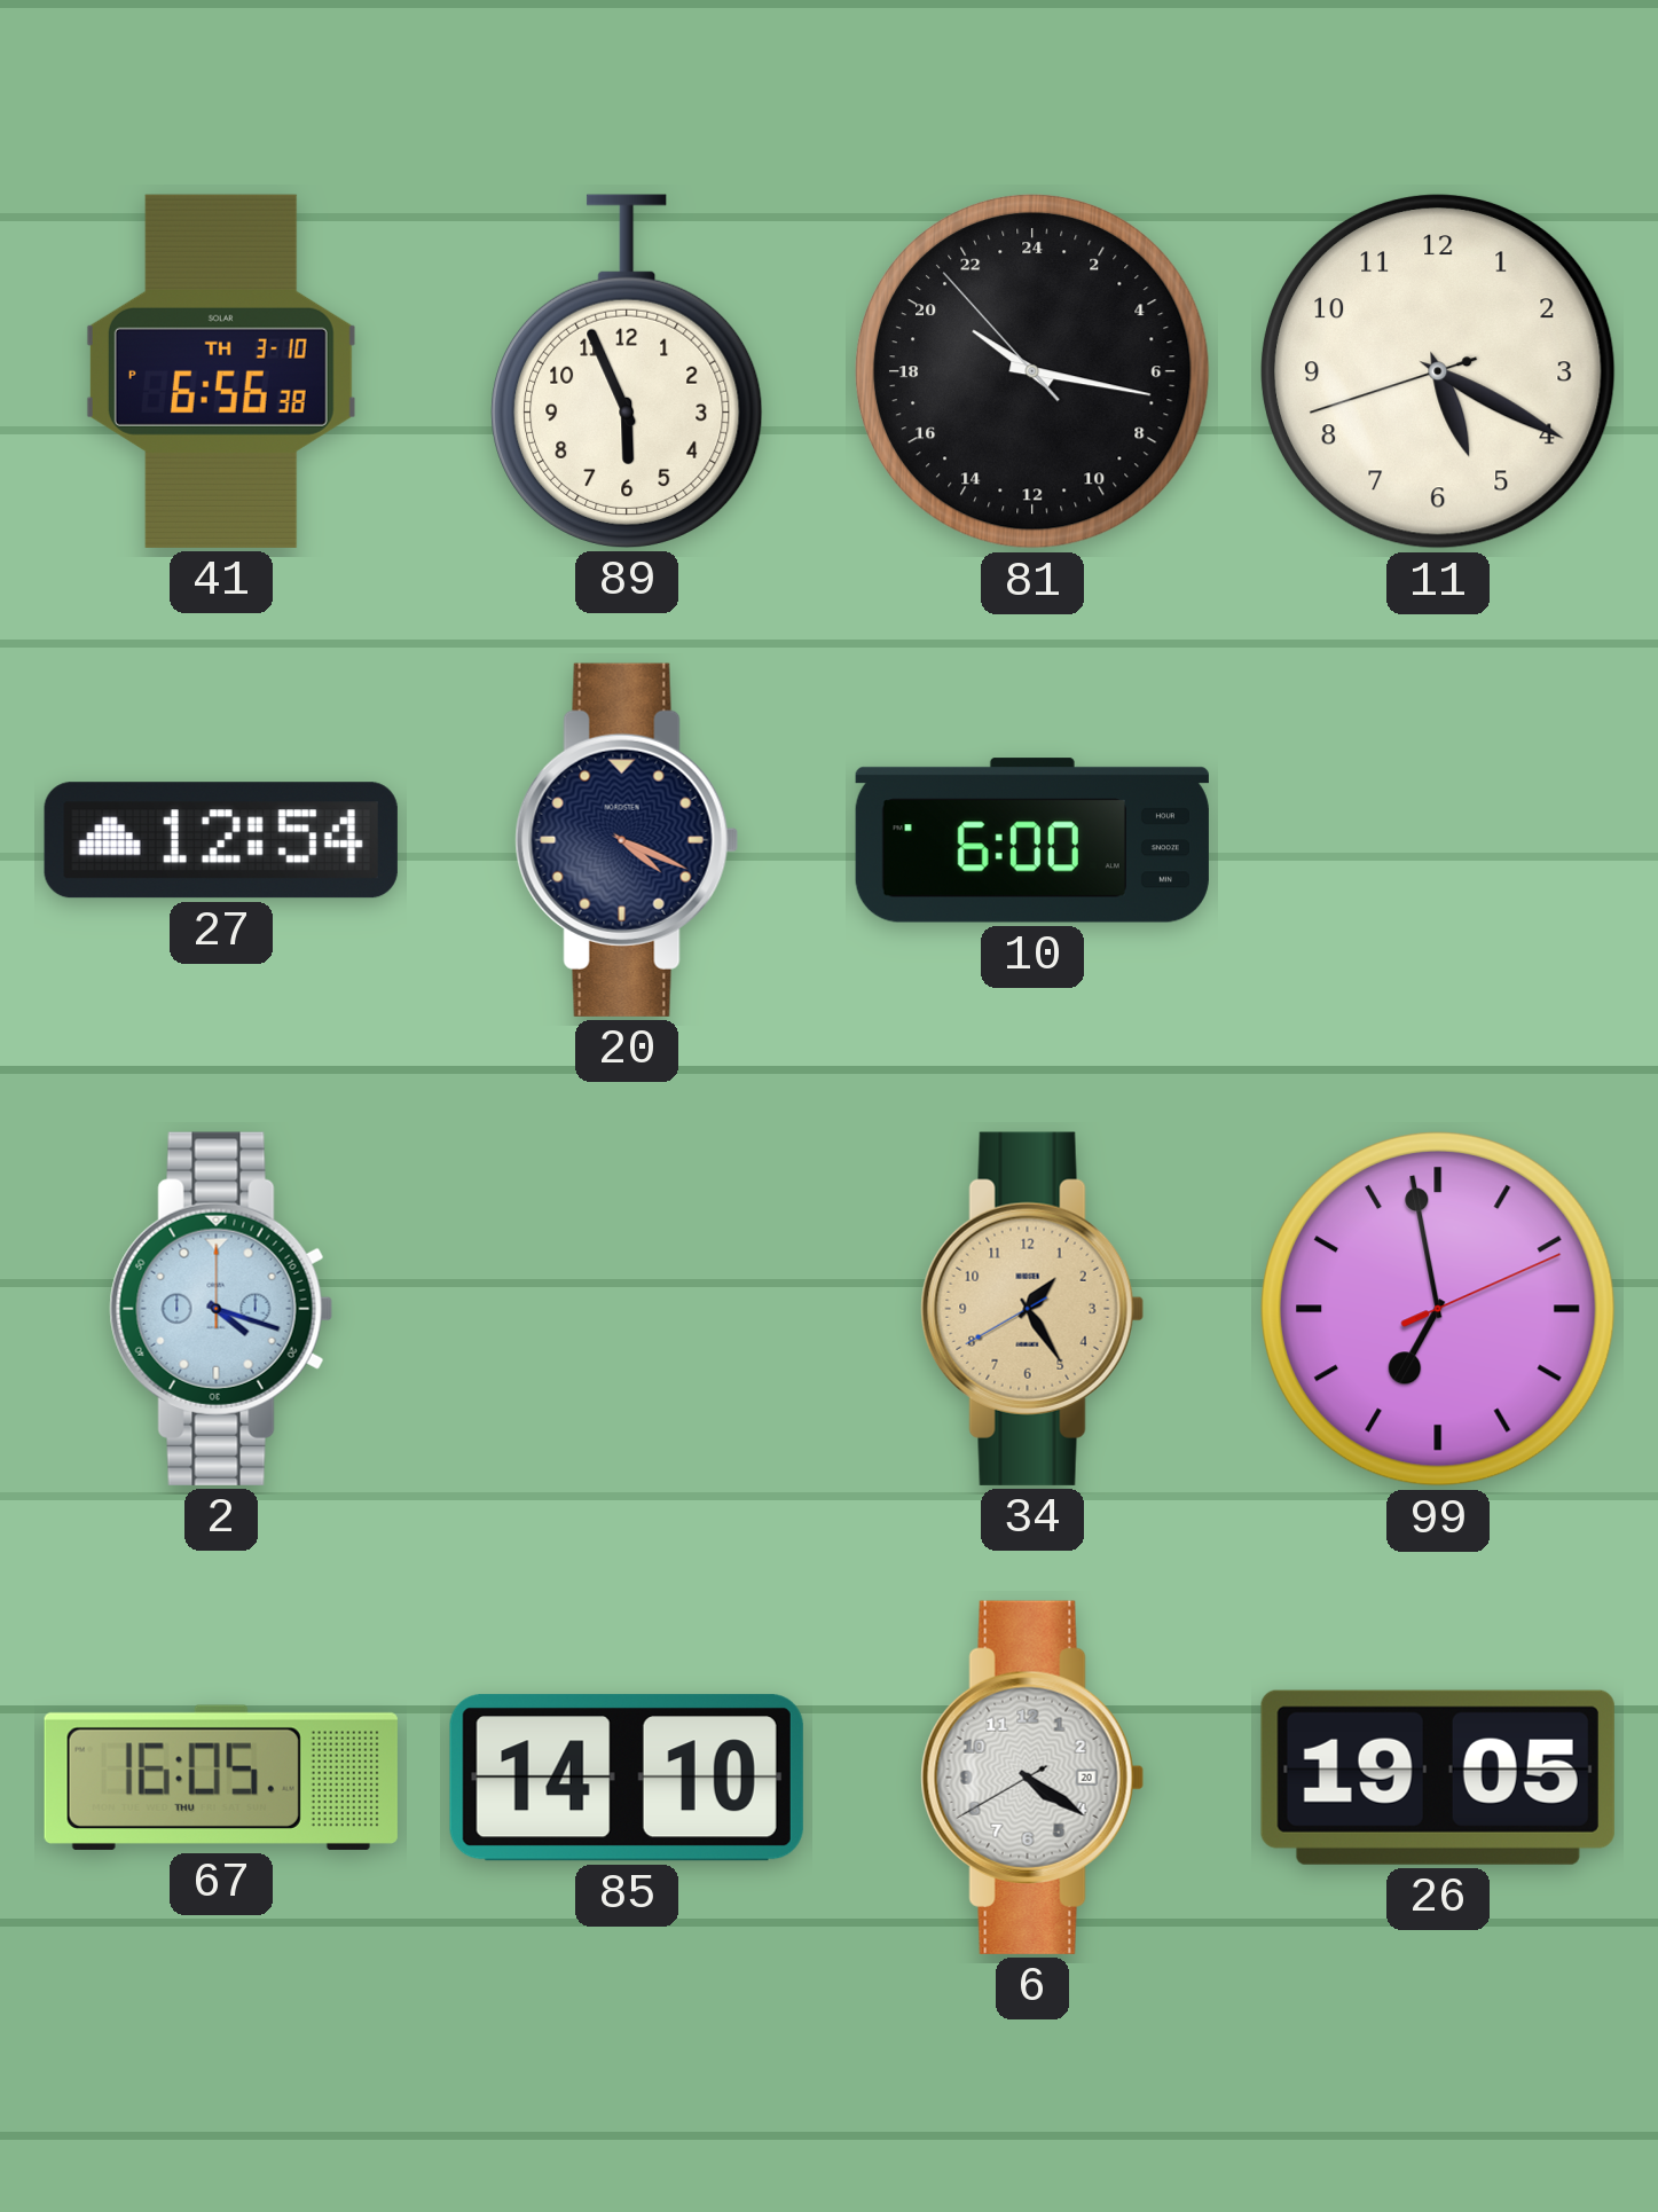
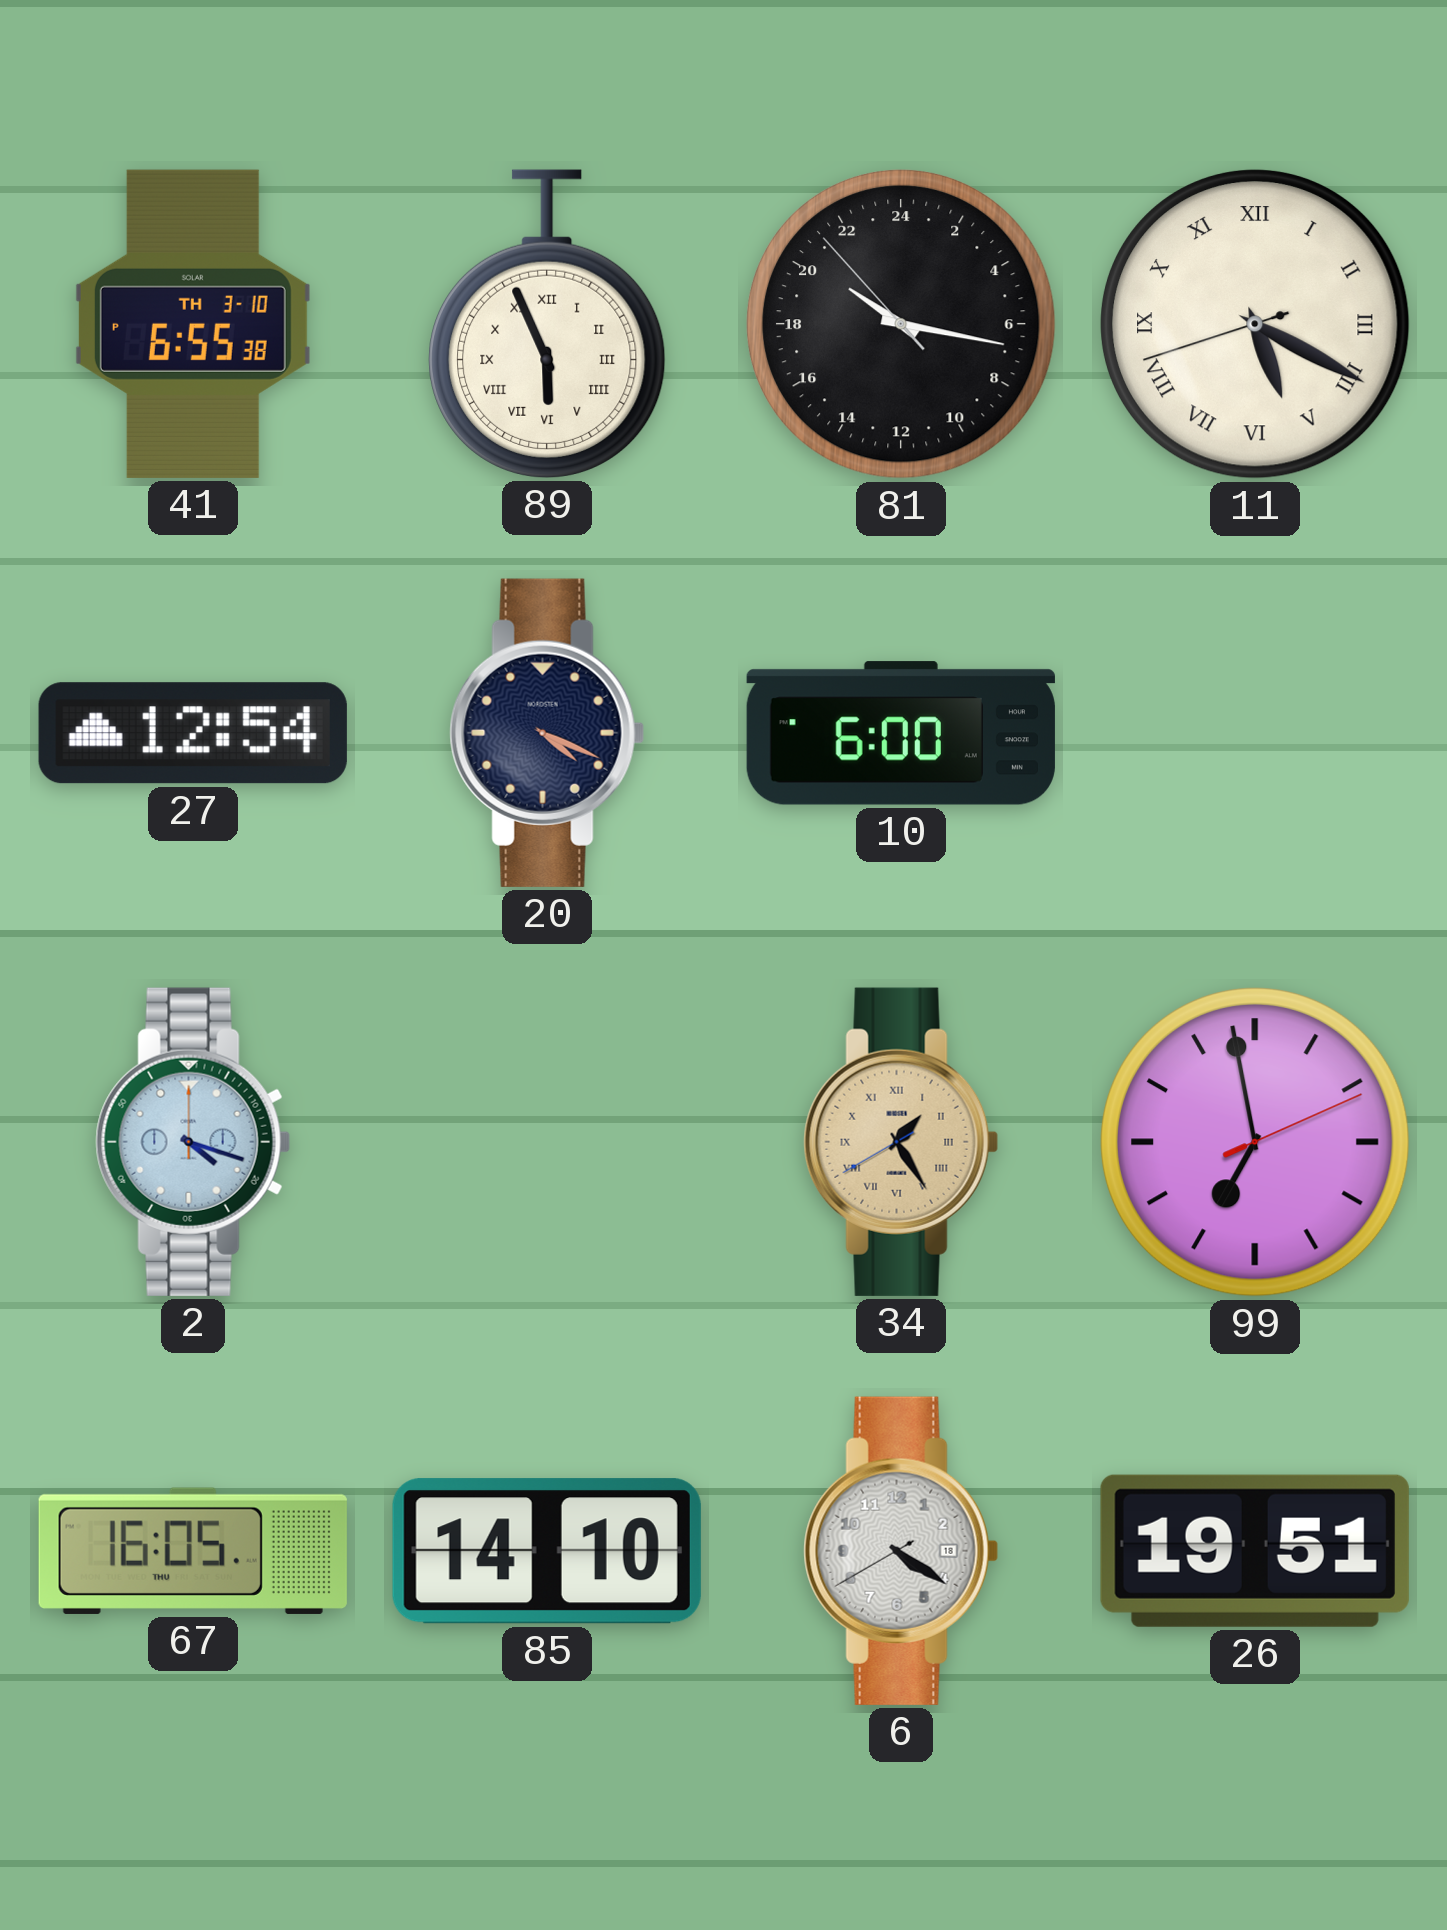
41: 6:56 -> 6:55
89 numerals: Arabic -> Roman
11 numerals: Arabic -> Roman
34 numerals: Arabic -> Roman
6 date: 20 -> 18
26: 19:05 -> 19:51
